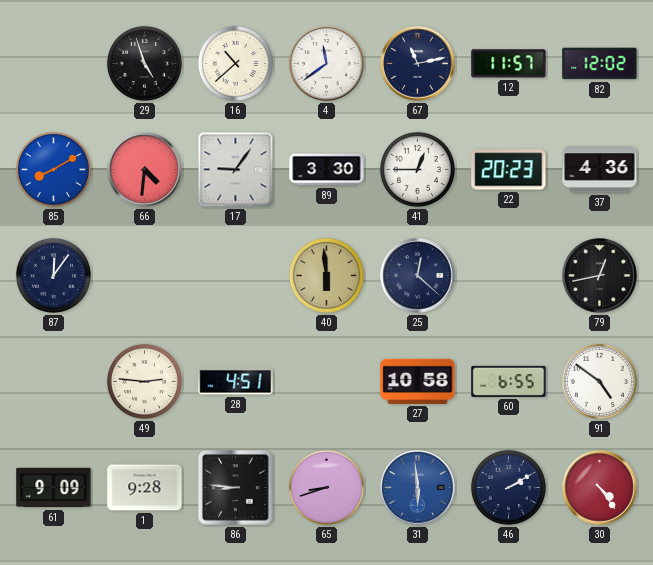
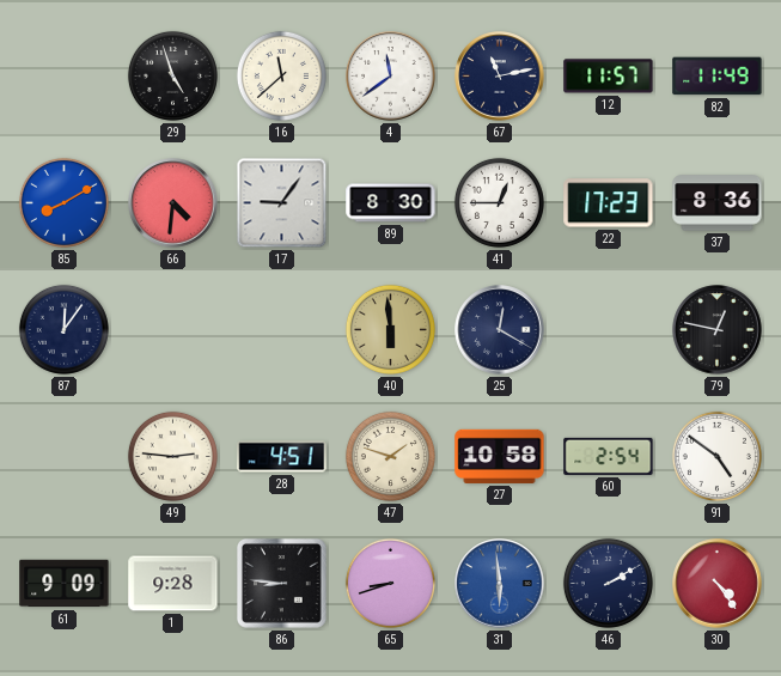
16: 10:38 -> 11:38
82: 12:02 -> 11:49
89: 3:30 -> 8:30
22: 20:23 -> 17:23
37: 4:36 -> 8:36
25: 12:22 -> 12:20
79: 12:43 -> 12:47
47: none -> 1:48
60: 6:55 -> 2:54
